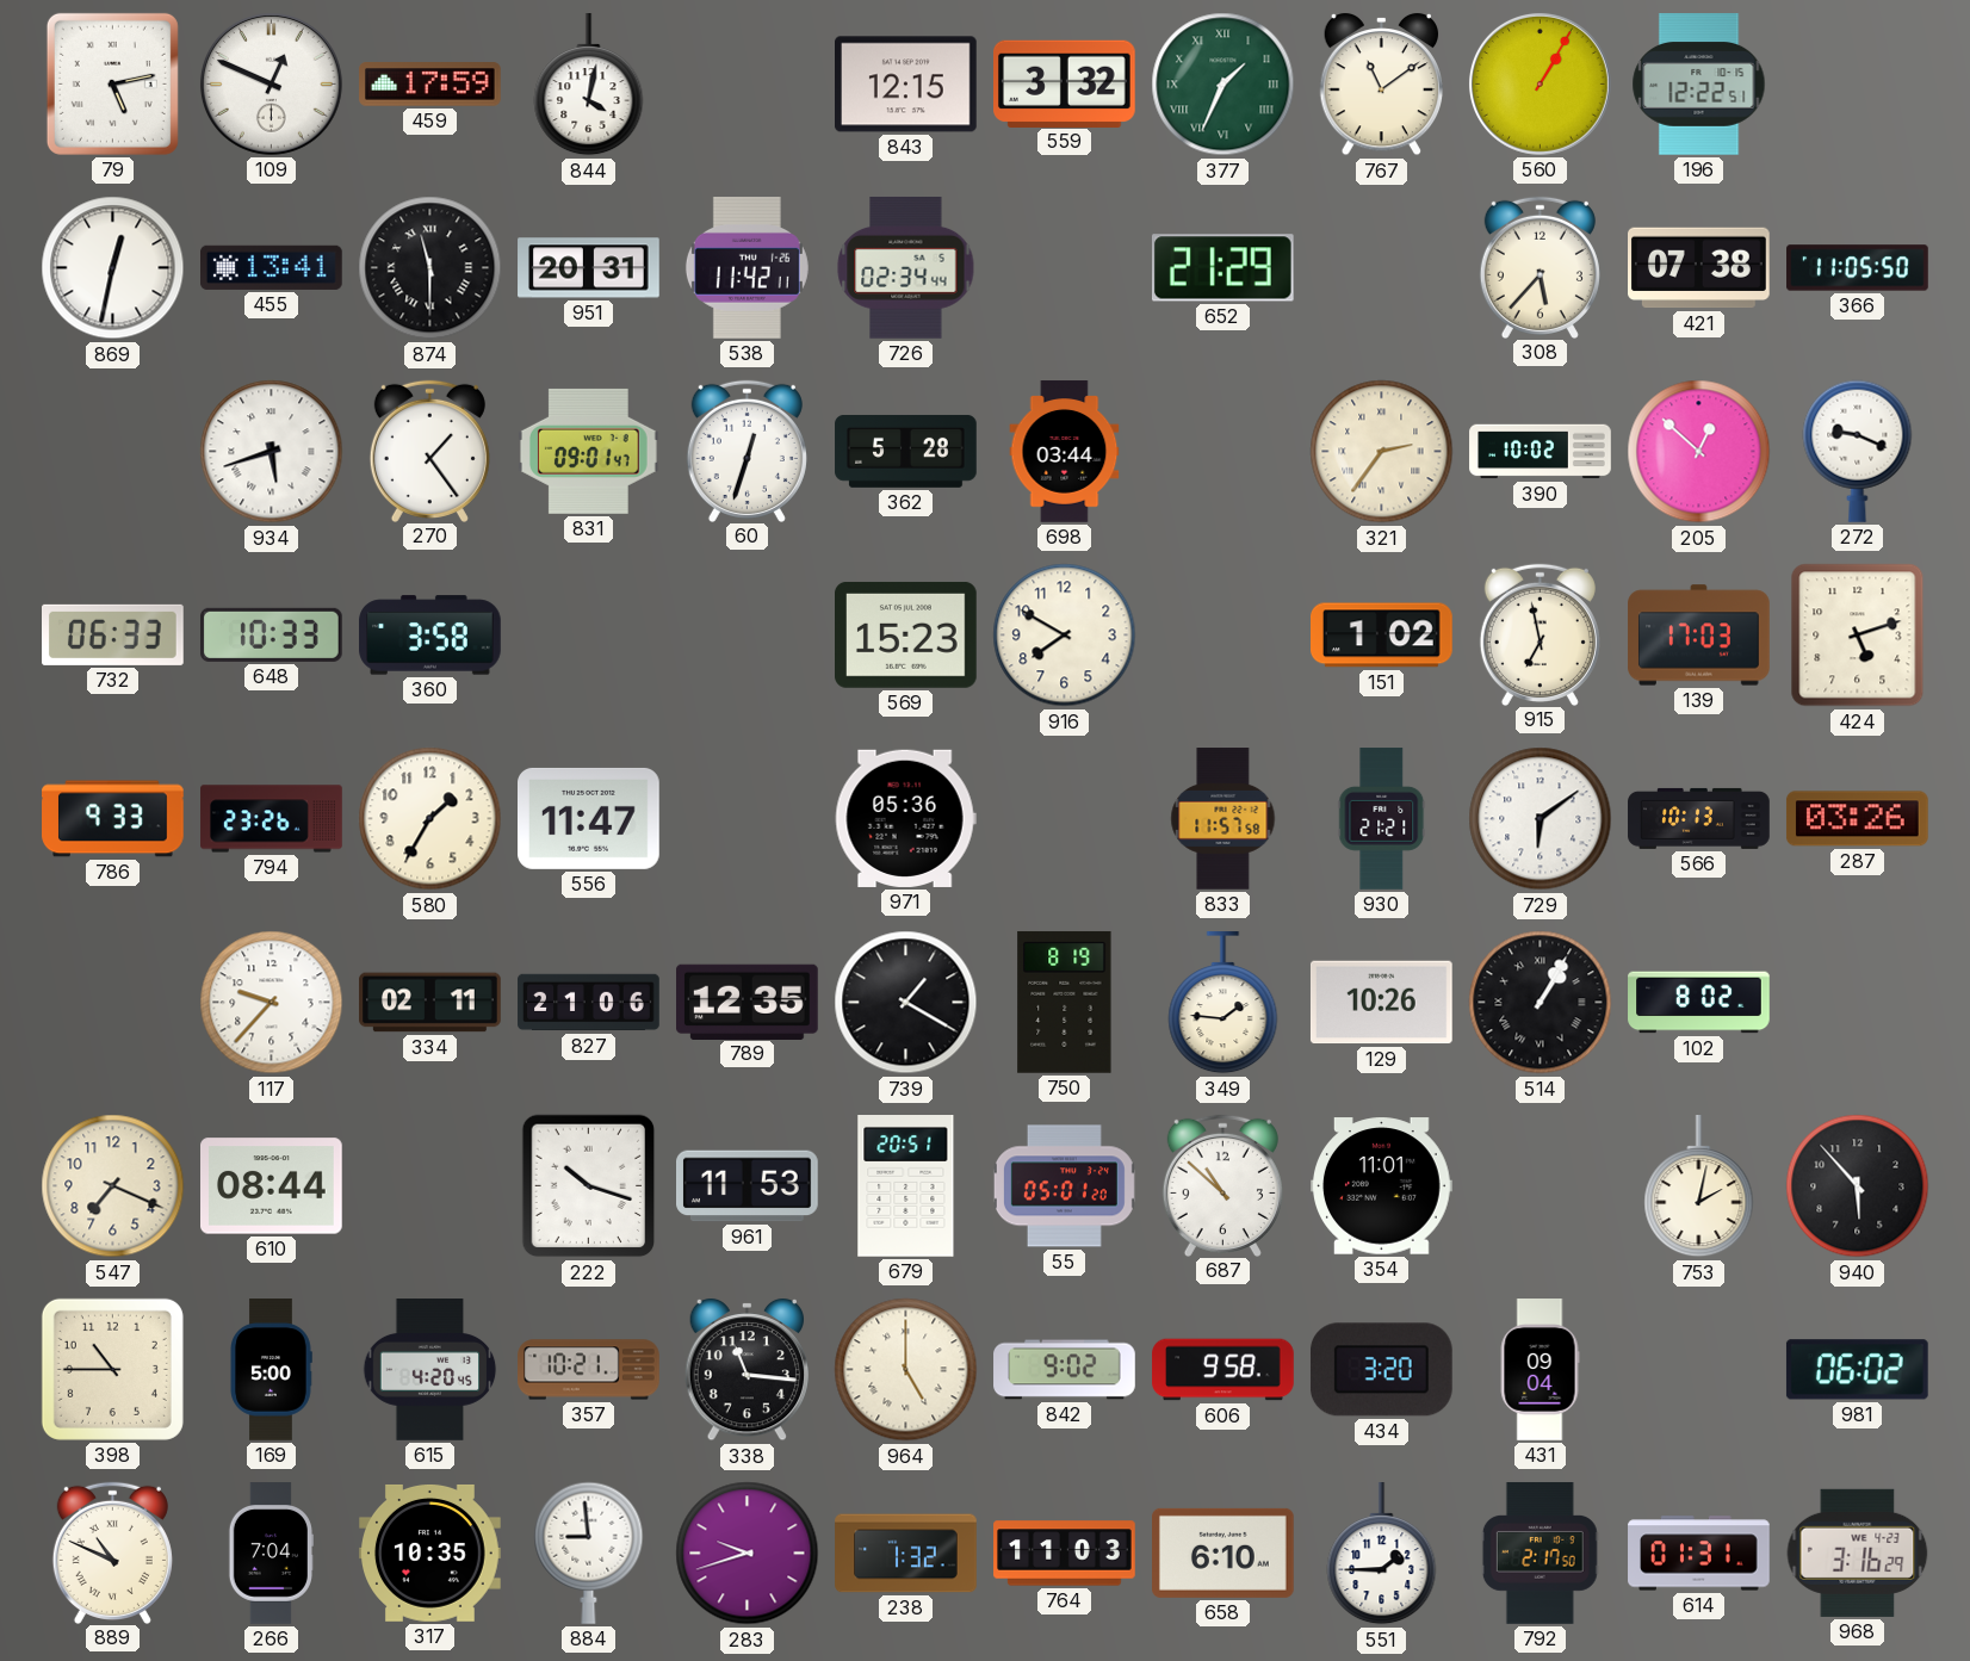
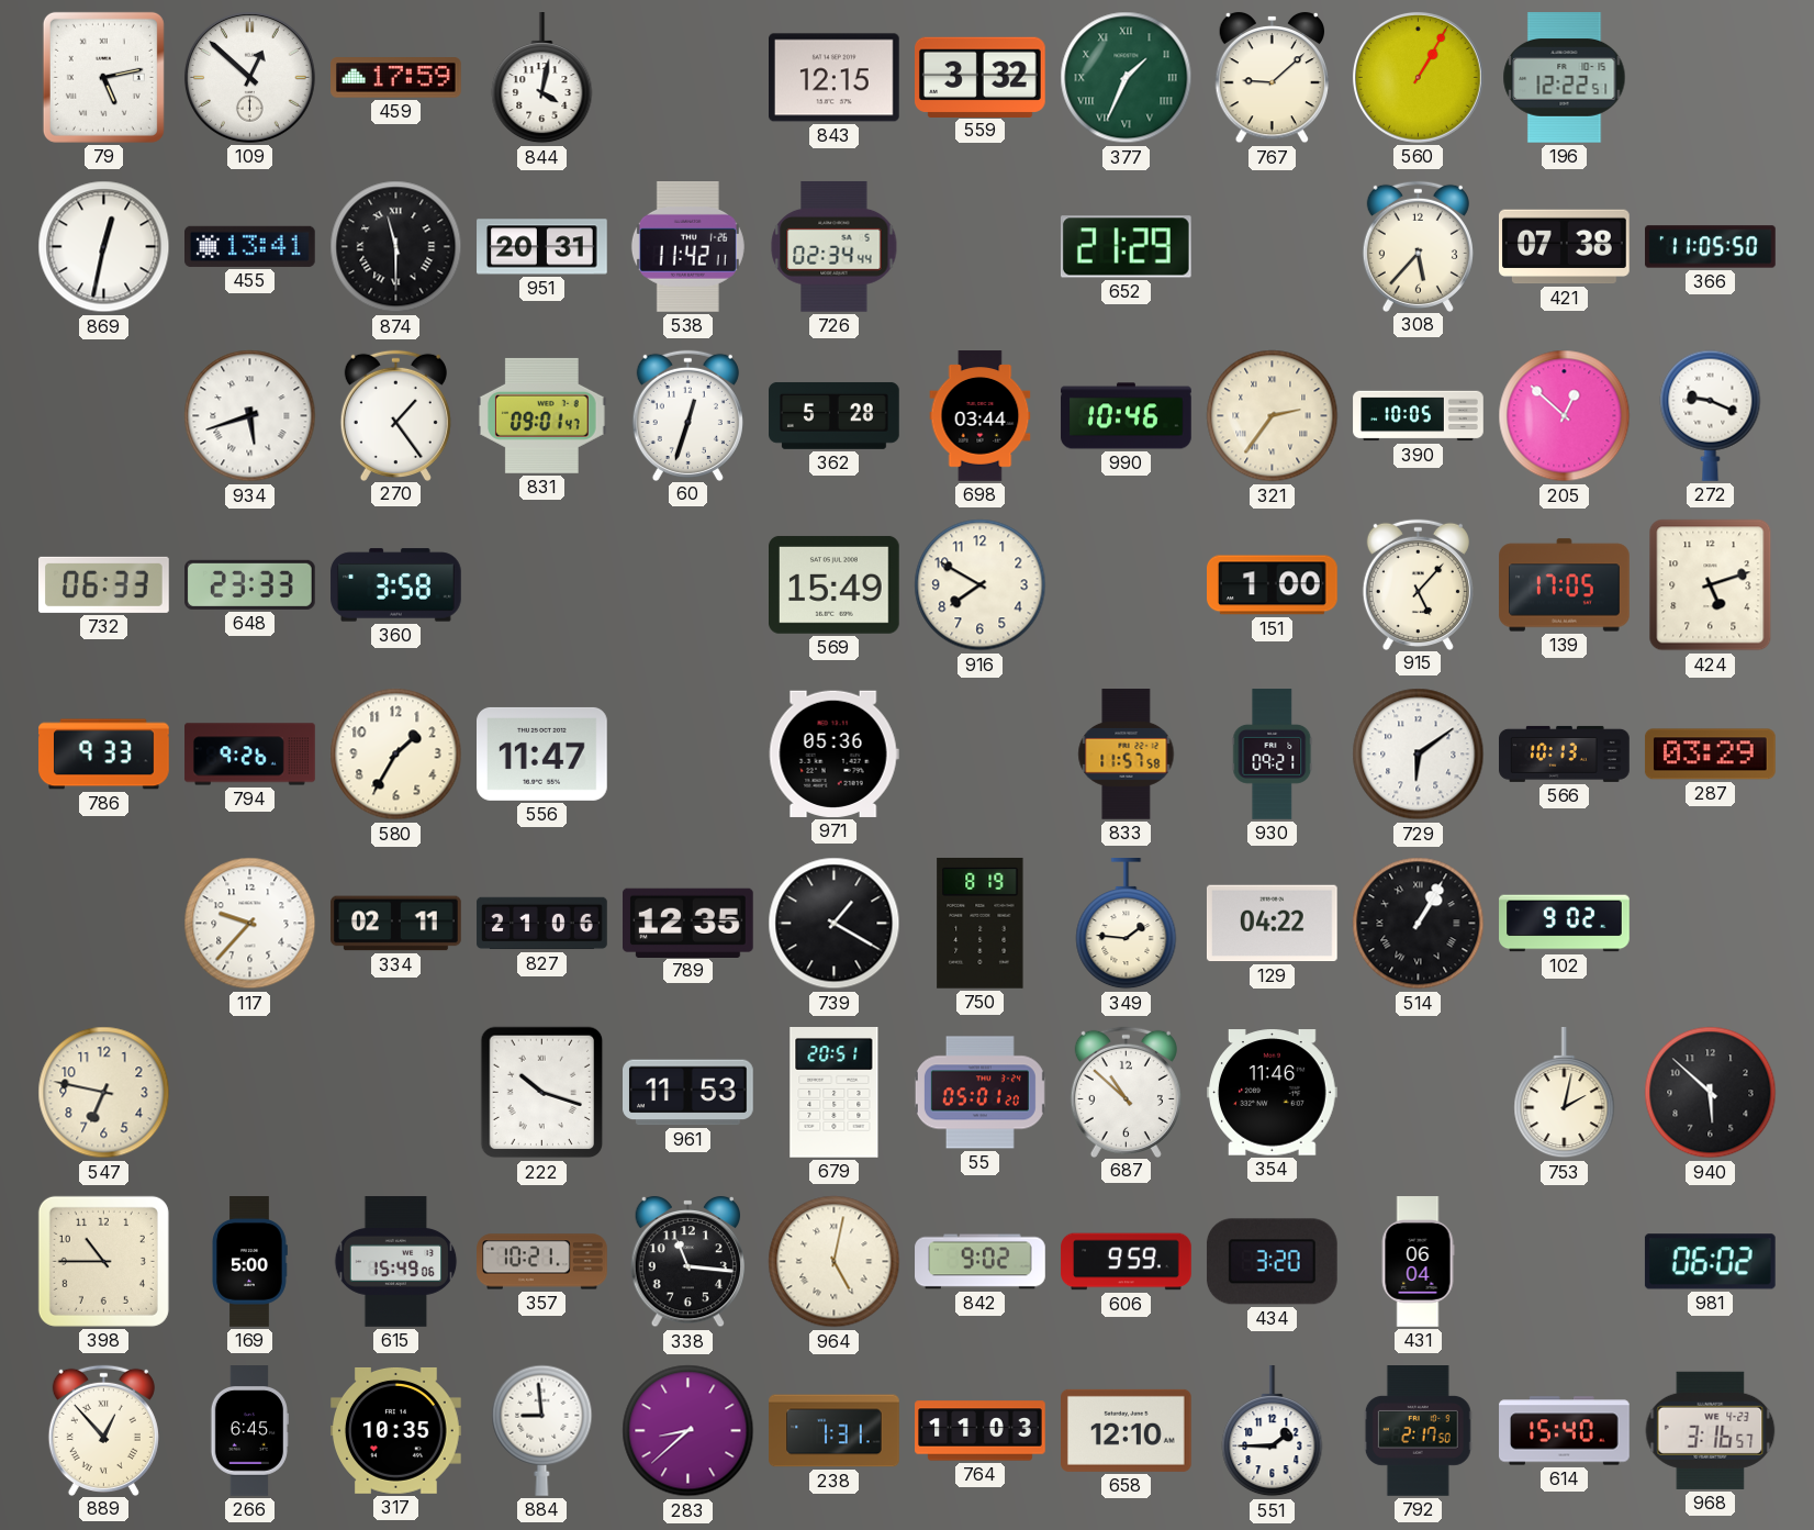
109: 12:49 -> 12:52
767: 11:09 -> 9:08
990: none -> 10:46
390: 10:02 -> 10:05
648: 10:33 -> 23:33
569: 15:23 -> 15:49
151: 1:02 -> 1:00
915: 6:58 -> 5:07
139: 17:03 -> 17:05
794: 23:26 -> 9:26
930: 21:21 -> 09:21
287: 03:26 -> 03:29
129: 10:26 -> 04:22
102: 8:02 -> 9:02
547: 7:19 -> 6:47
610: 08:44 -> none
354: 11:01 -> 11:46
940: 5:53 -> 5:52
615: 4:20 -> 15:49
964: 5:00 -> 5:02
606: 9:58 -> 9:59
431: 09:04 -> 06:04
889: 10:49 -> 12:53
266: 7:04 -> 6:45
283: 9:42 -> 8:38
238: 1:32 -> 1:31
658: 6:10 -> 12:10
614: 01:31 -> 15:40
968: 3:16:29 -> 3:16:57
